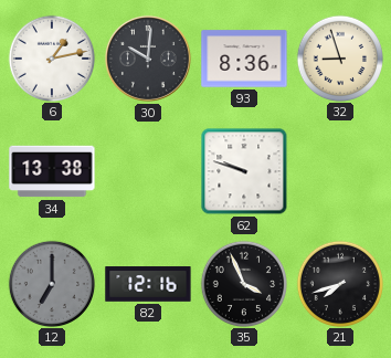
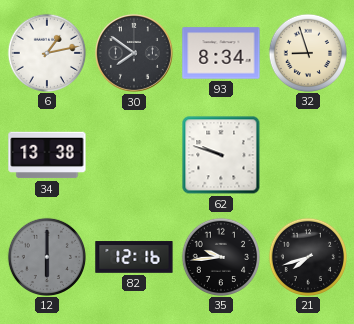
30: 10:01 -> 7:51
93: 8:36 -> 8:34
12: 7:00 -> 6:00
35: 3:56 -> 9:44
